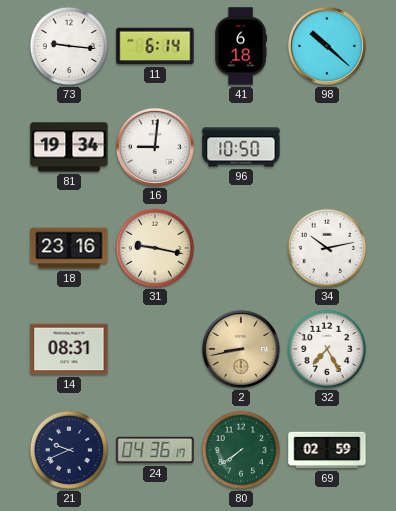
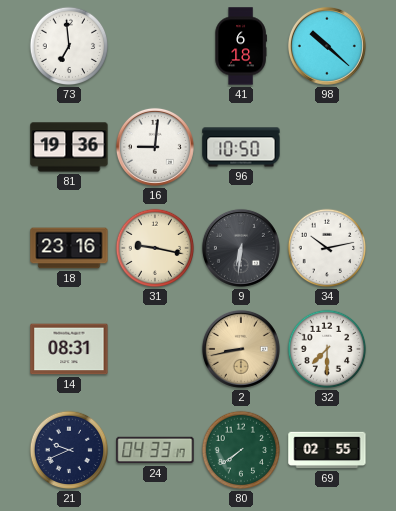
73: 9:16 -> 6:59
11: 6:14 -> none
81: 19:34 -> 19:36
9: none -> 6:31
32: 7:25 -> 7:30
24: 04:36 -> 04:33
69: 02:59 -> 02:55
